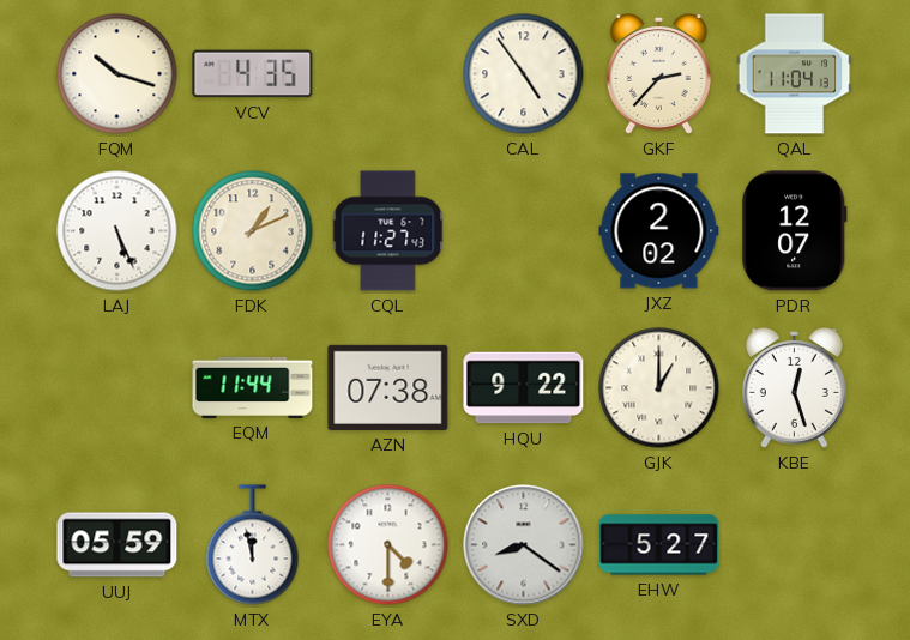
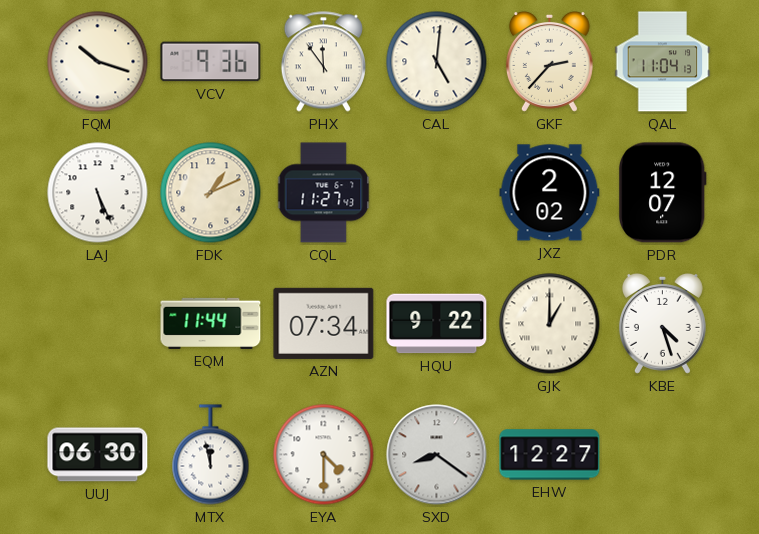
VCV: 4:35 -> 9:36
PHX: none -> 11:54
CAL: 4:54 -> 5:01
AZN: 07:38 -> 07:34
KBE: 12:27 -> 4:27
UUJ: 05:59 -> 06:30
EHW: 5:27 -> 12:27
